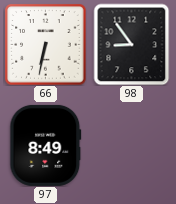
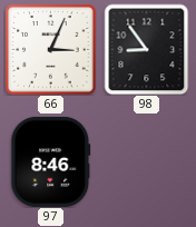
66: 6:32 -> 3:04
97: 8:49 -> 8:46
